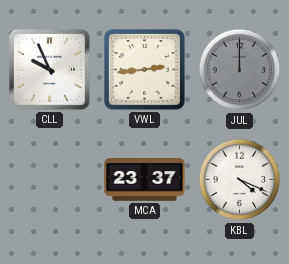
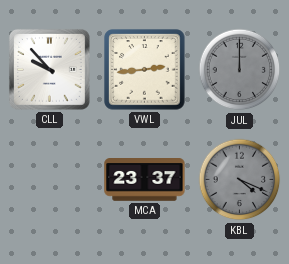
CLL: 9:56 -> 9:53
KBL dial: white -> grey
